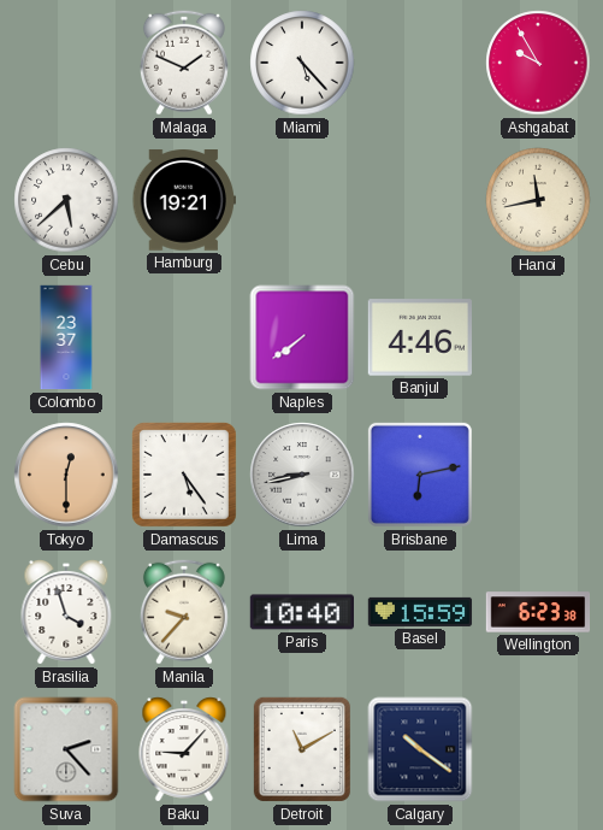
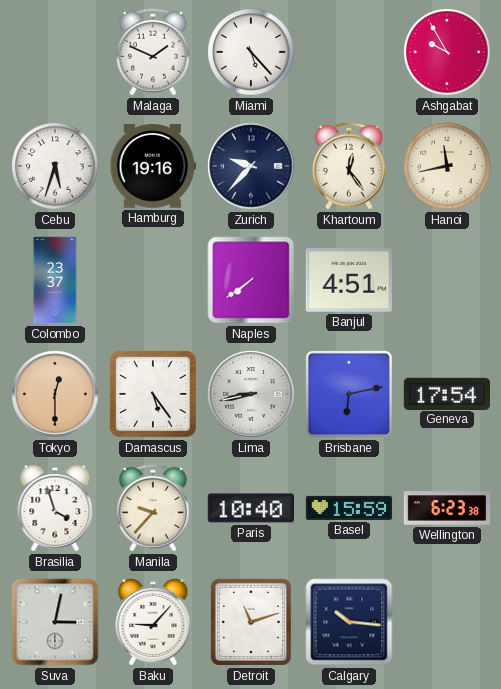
Cebu: 5:38 -> 5:33
Hamburg: 19:21 -> 19:16
Zurich: none -> 9:37
Khartoum: none -> 12:24
Banjul: 4:46 -> 4:51
Geneva: none -> 17:54
Suva: 2:23 -> 3:02
Detroit: 11:10 -> 11:12
Calgary: 10:21 -> 10:16
